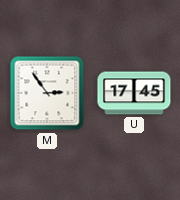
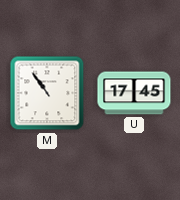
M: 2:54 -> 10:54
